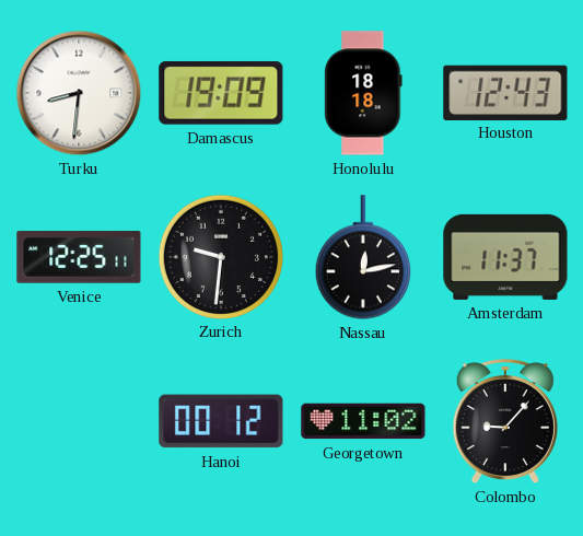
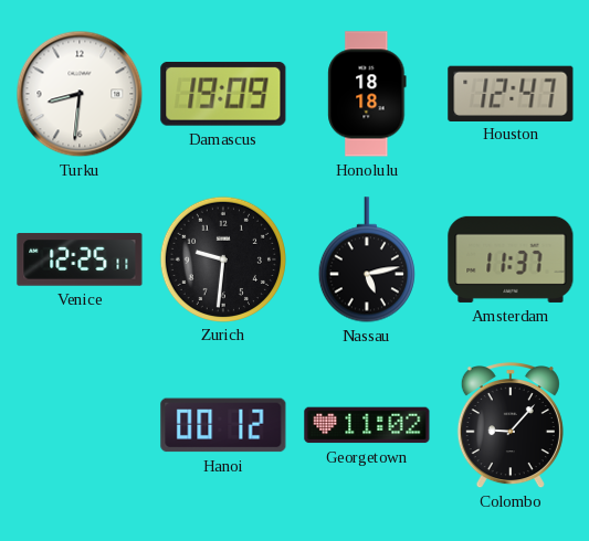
Houston: 12:43 -> 12:47
Nassau: 12:13 -> 5:13
